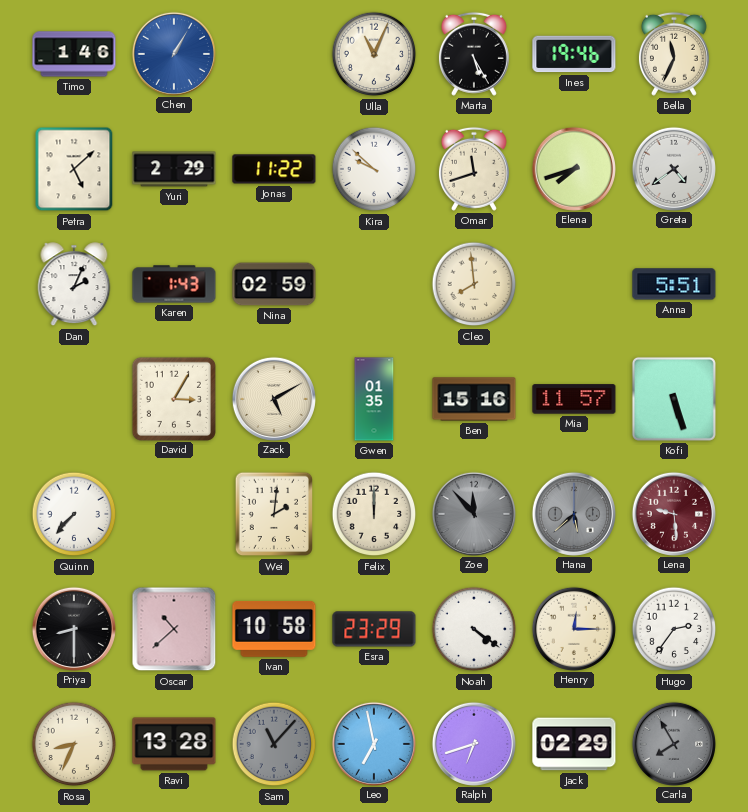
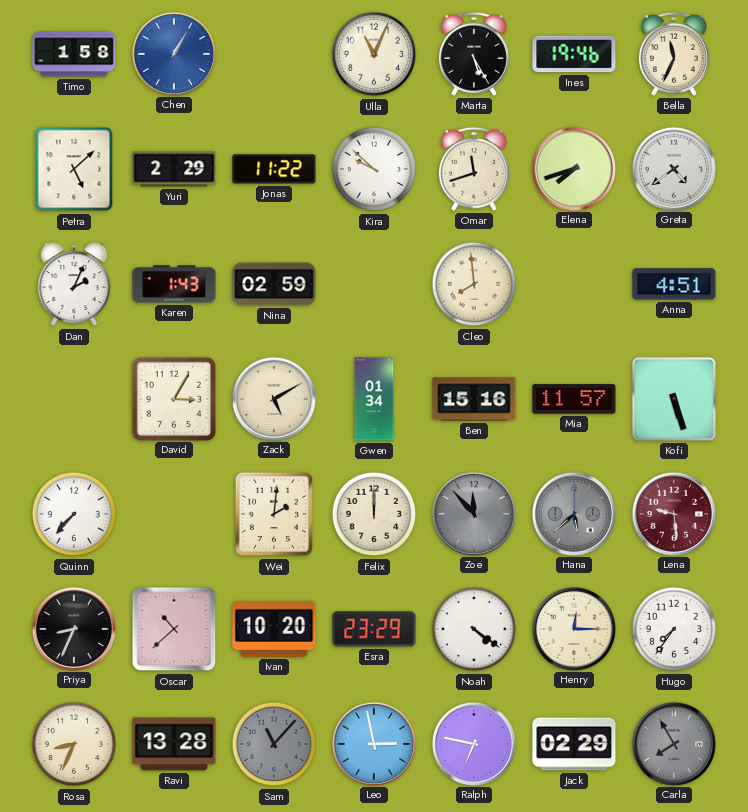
Timo: 1:46 -> 1:58
Anna: 5:51 -> 4:51
Gwen: 01:35 -> 01:34
Priya: 8:30 -> 8:34
Ivan: 10:58 -> 10:20
Hugo: 2:36 -> 7:36
Leo: 6:58 -> 2:58
Ralph: 6:42 -> 6:47
